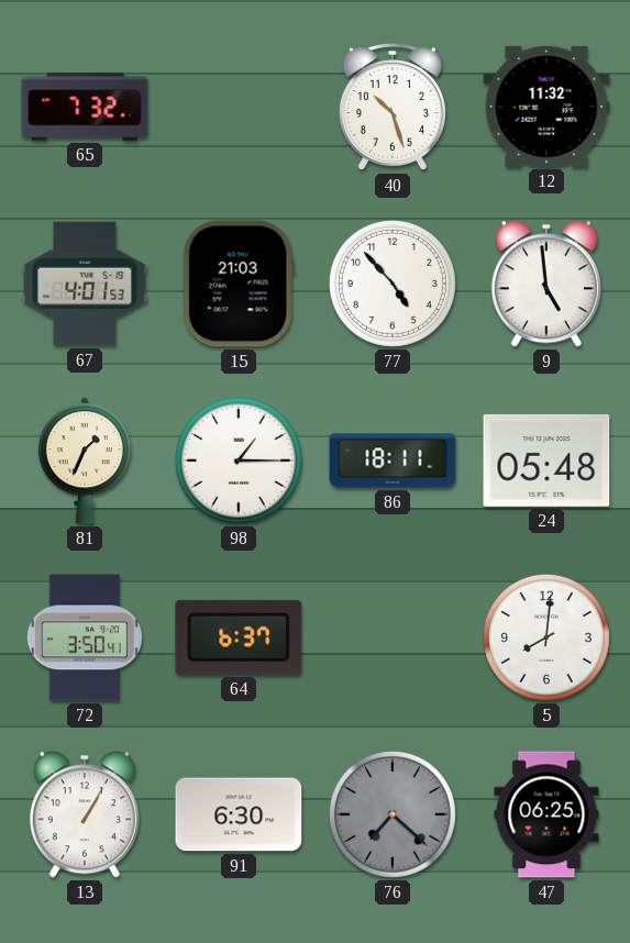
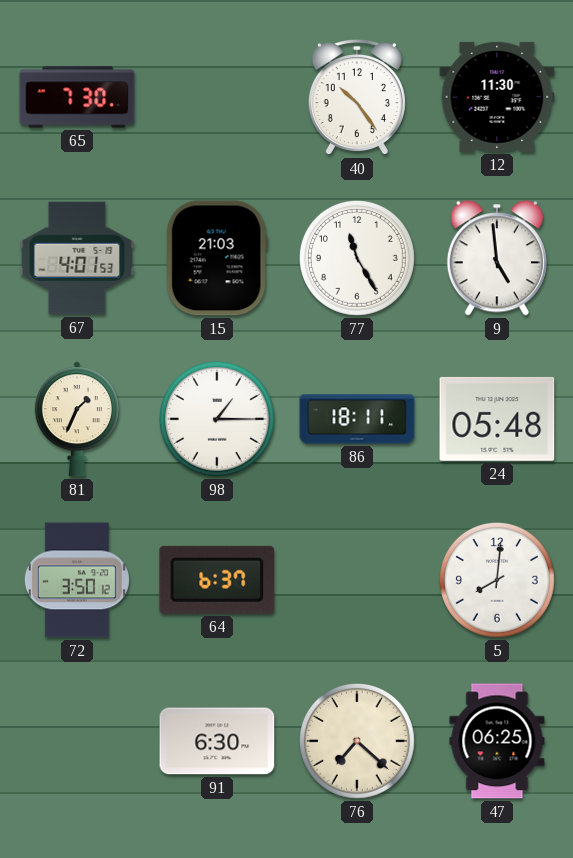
65: 7:32 -> 7:30
40: 10:27 -> 10:24
12: 11:32 -> 11:30
77: 4:53 -> 11:25
72: 3:50:41 -> 3:50:12
13: 1:05 -> none
76 dial: grey -> cream
